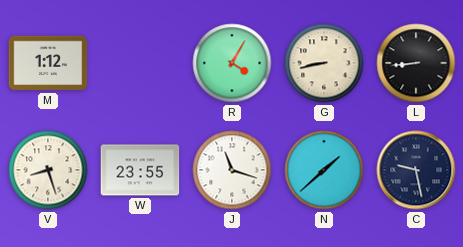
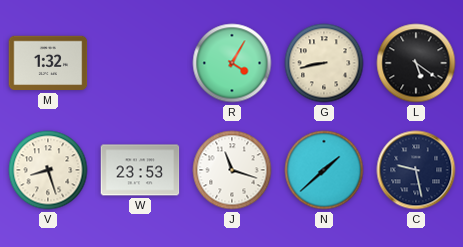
M: 1:12 -> 1:32
L: 8:44 -> 5:21
W: 23:55 -> 23:53
